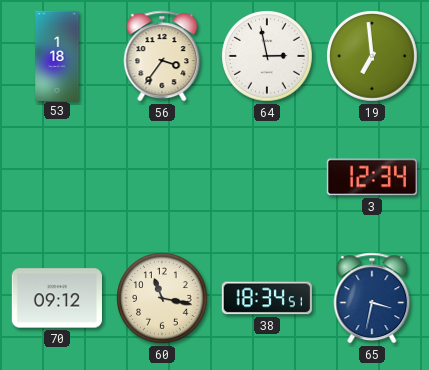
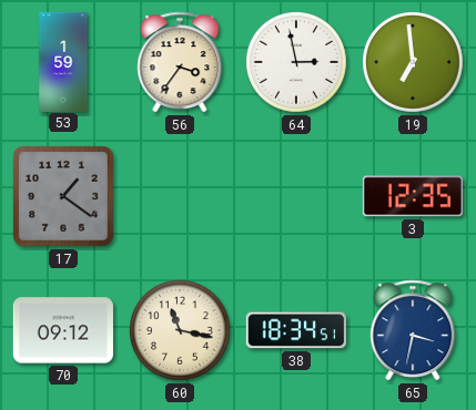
53: 1:18 -> 1:59
17: none -> 1:21
3: 12:34 -> 12:35
